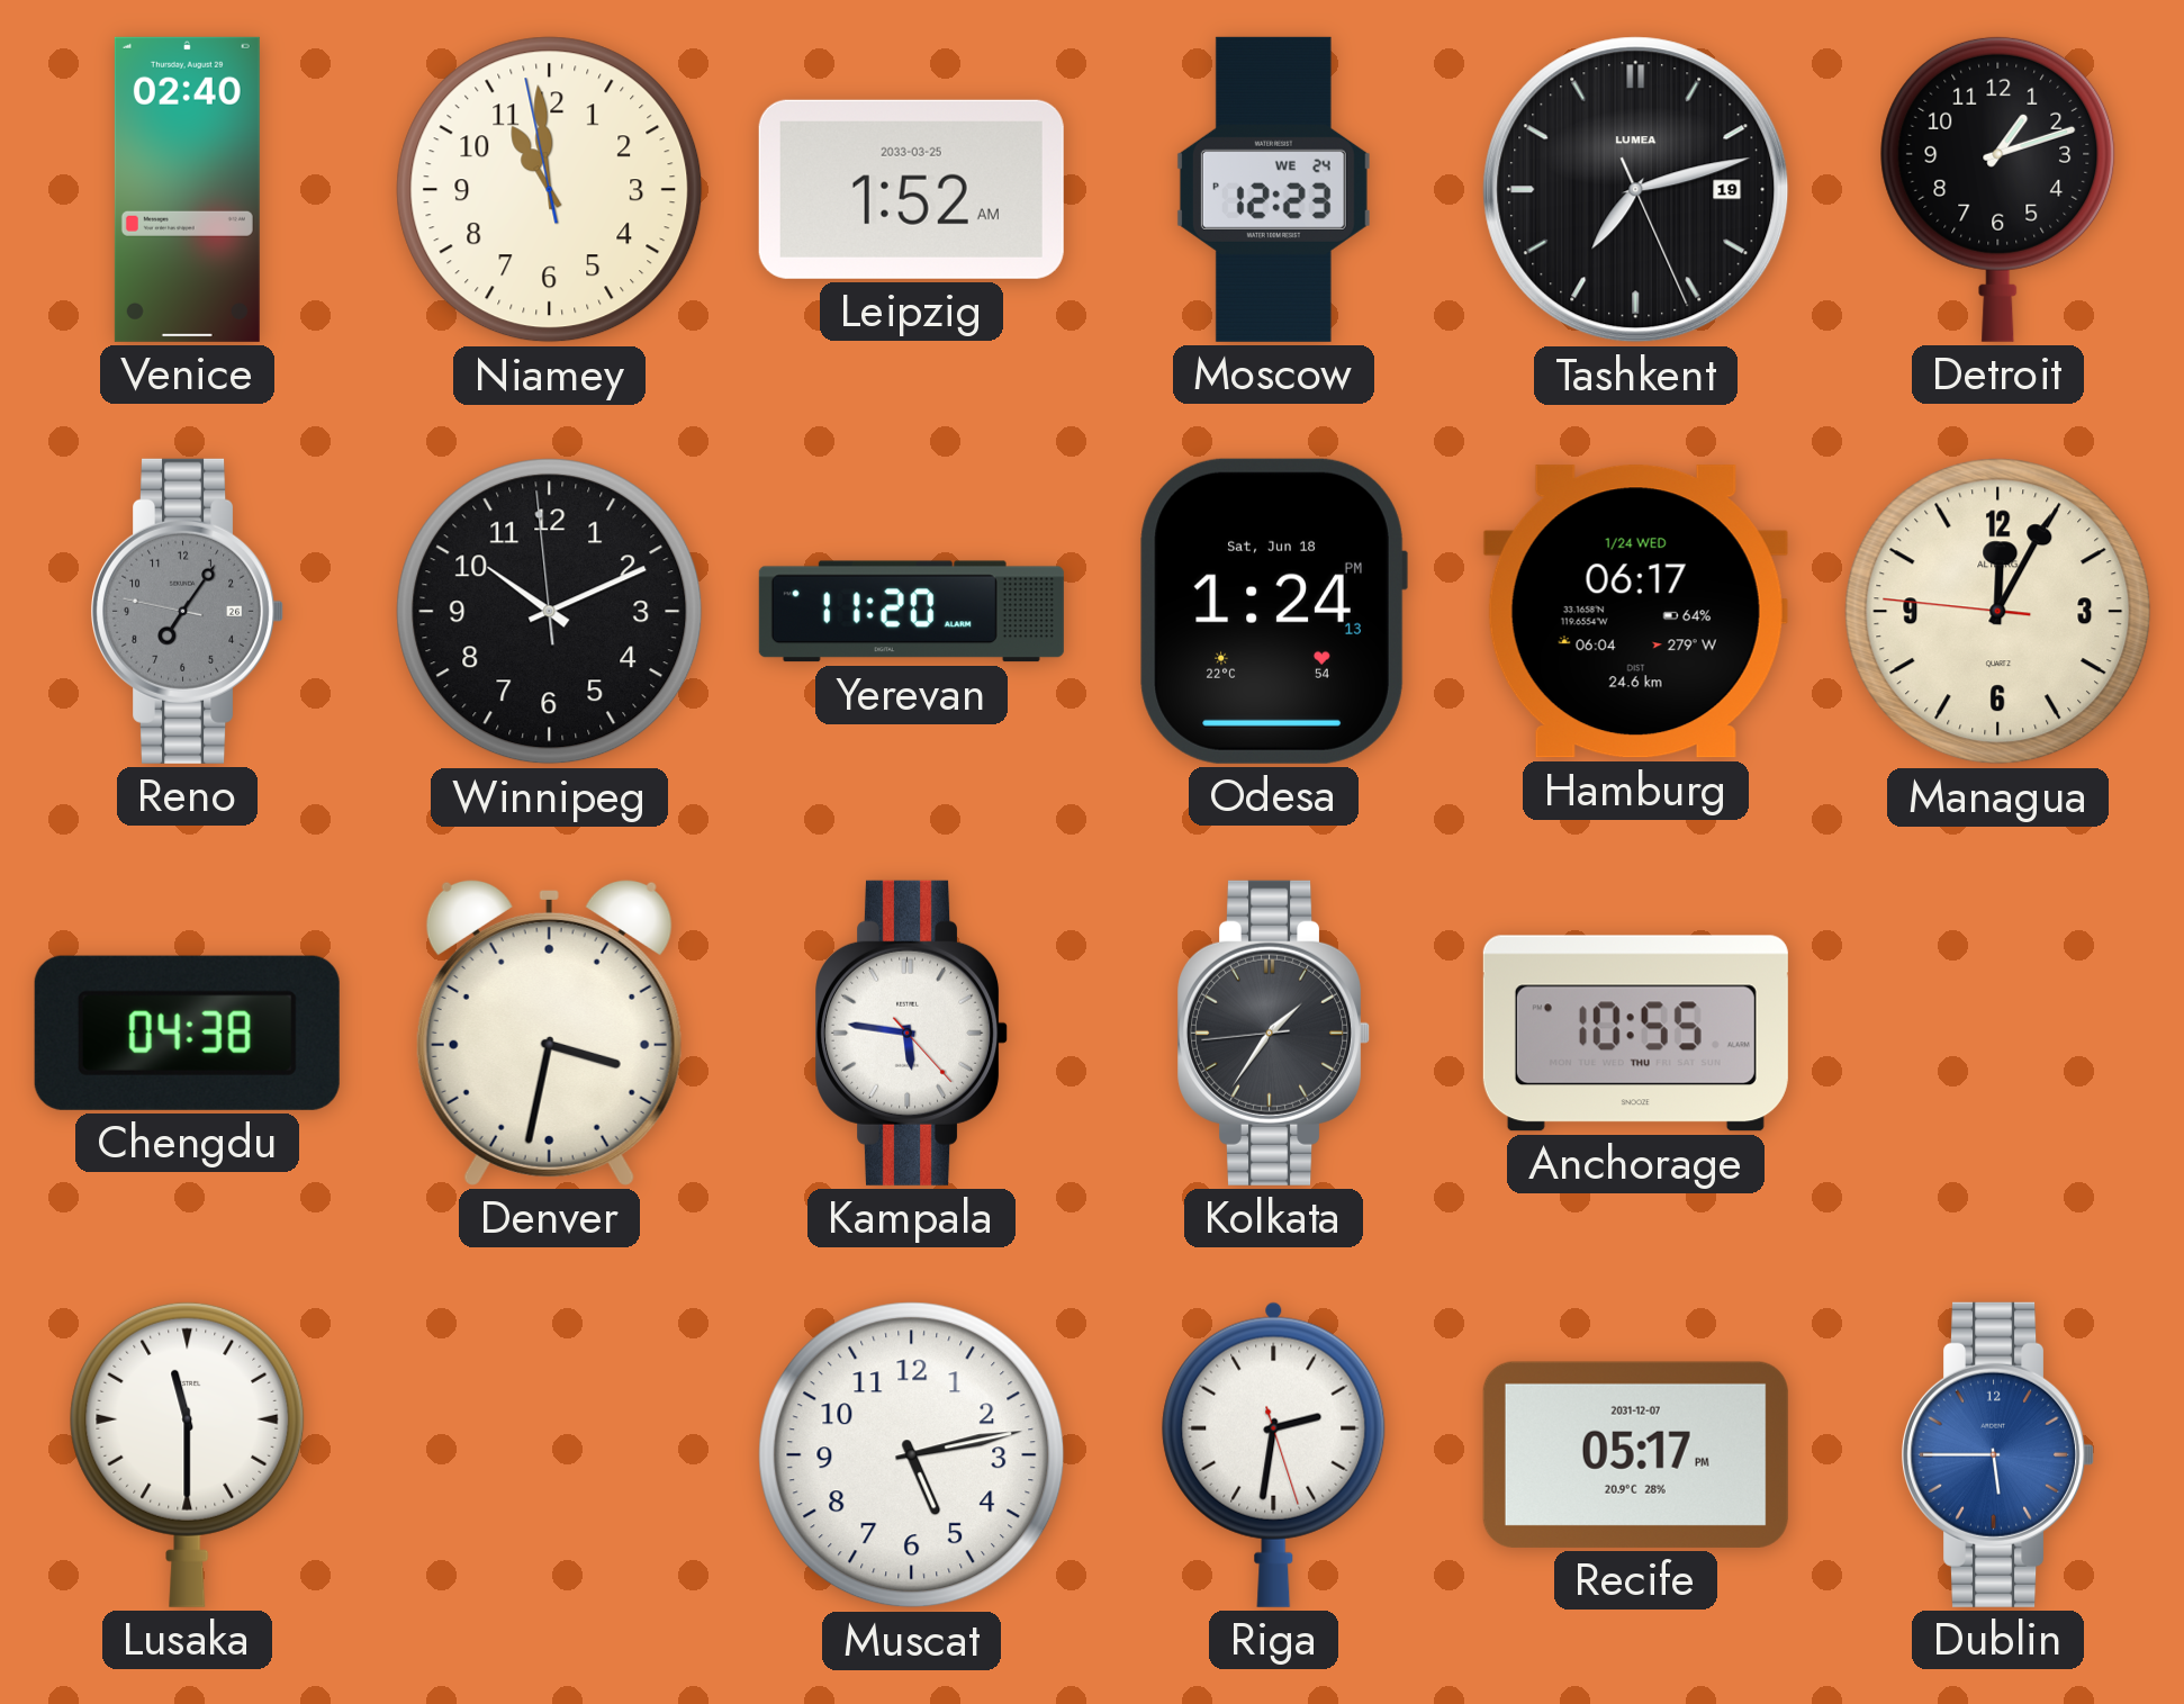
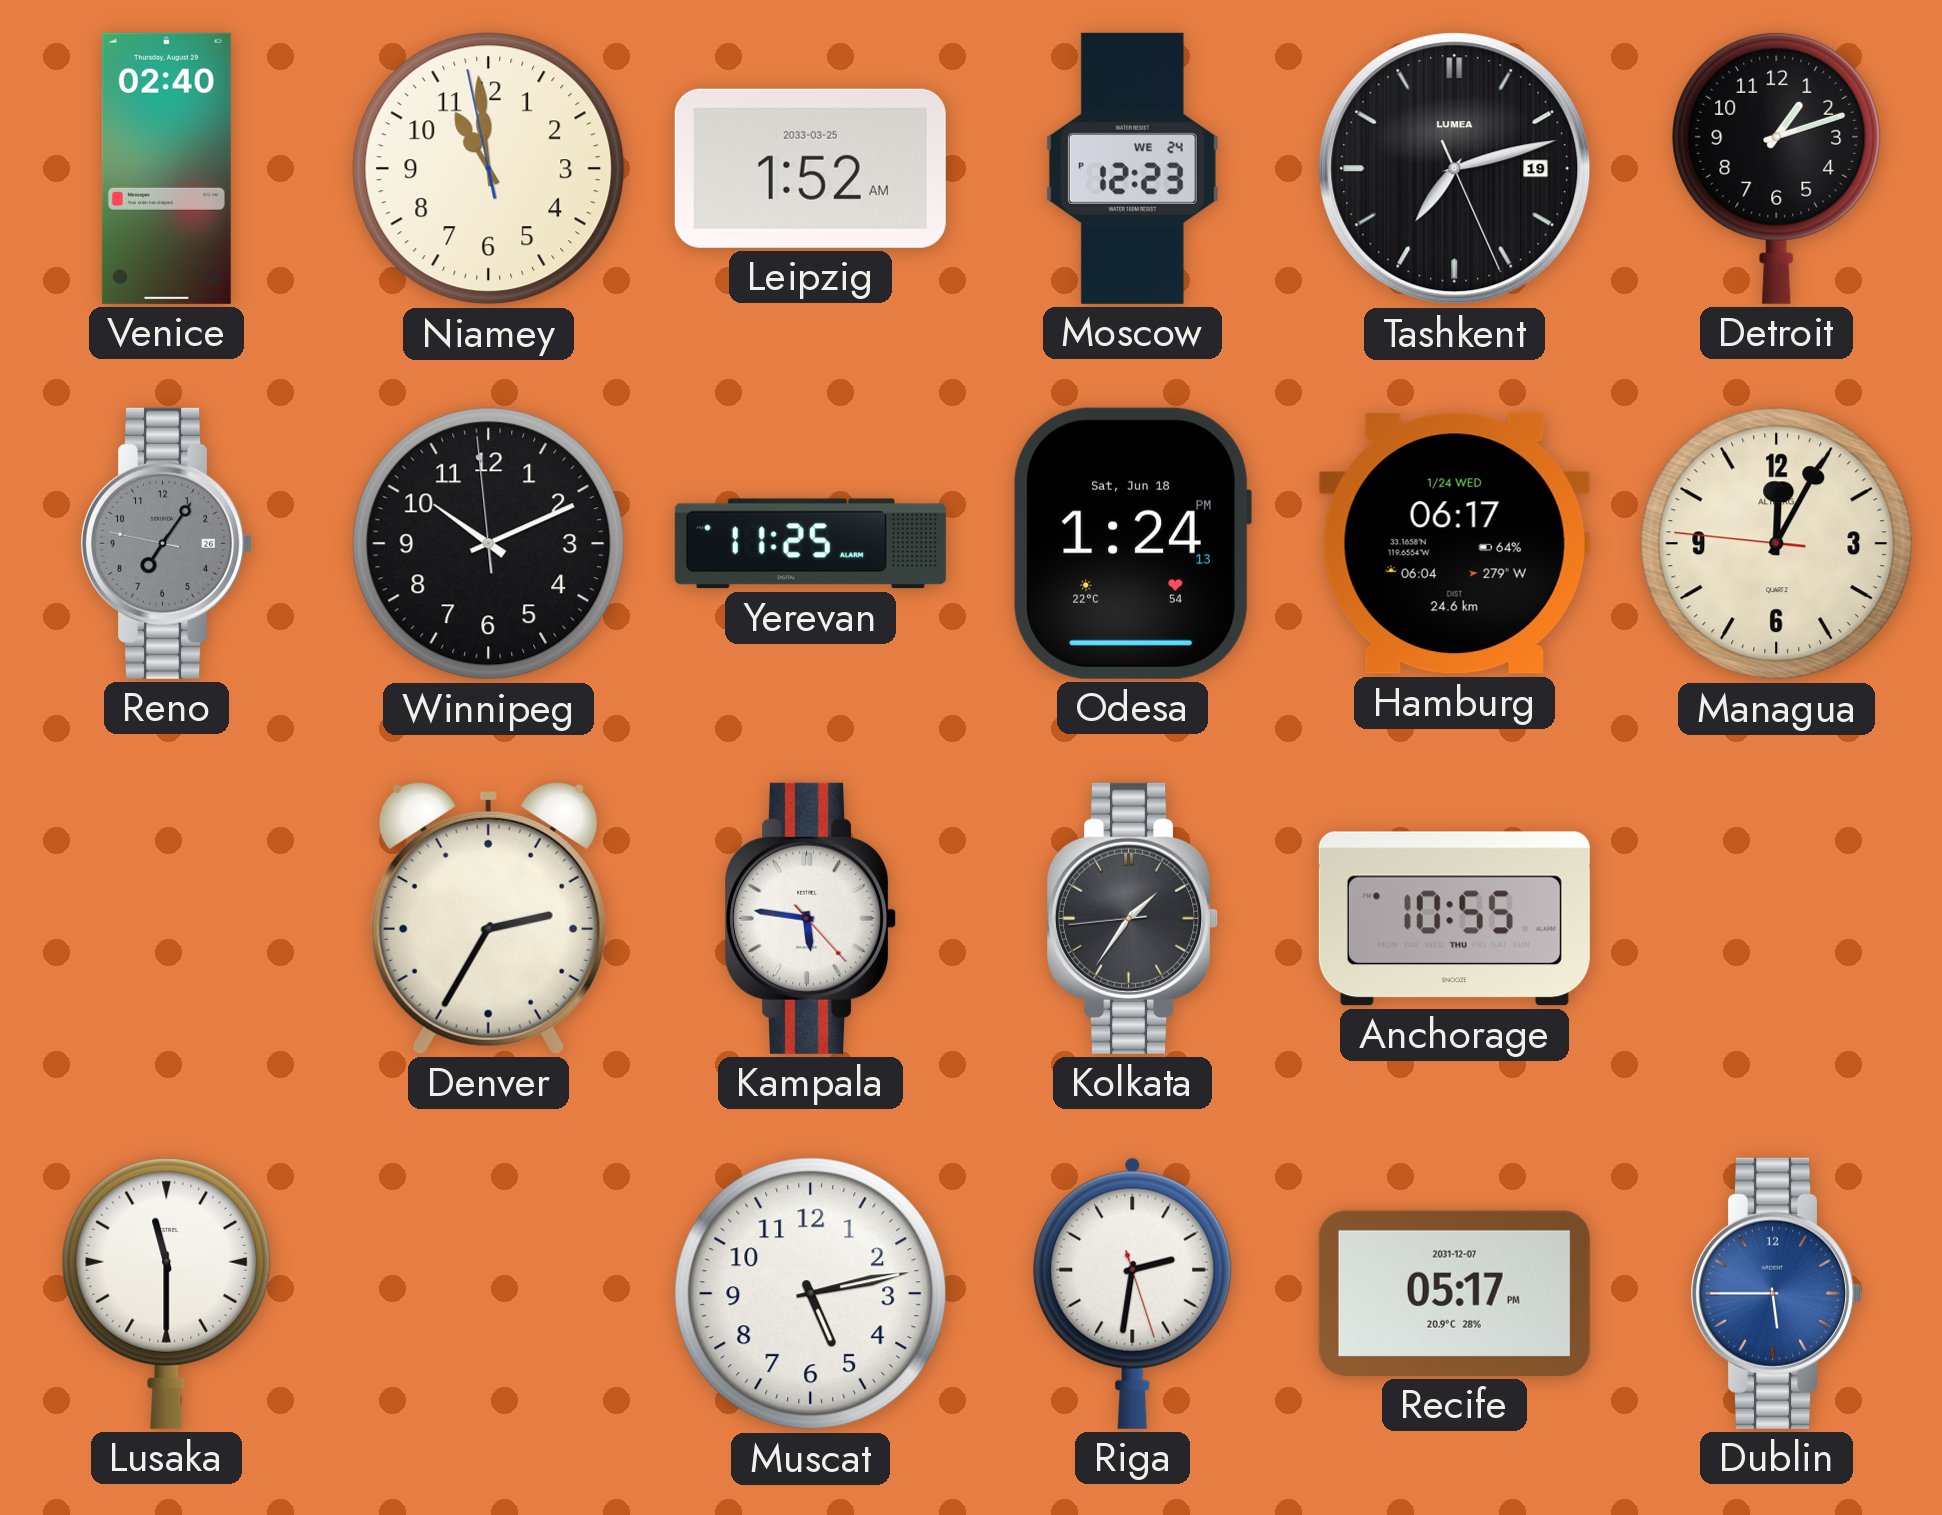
Yerevan: 11:20 -> 11:25
Chengdu: 04:38 -> none
Denver: 3:32 -> 2:35
